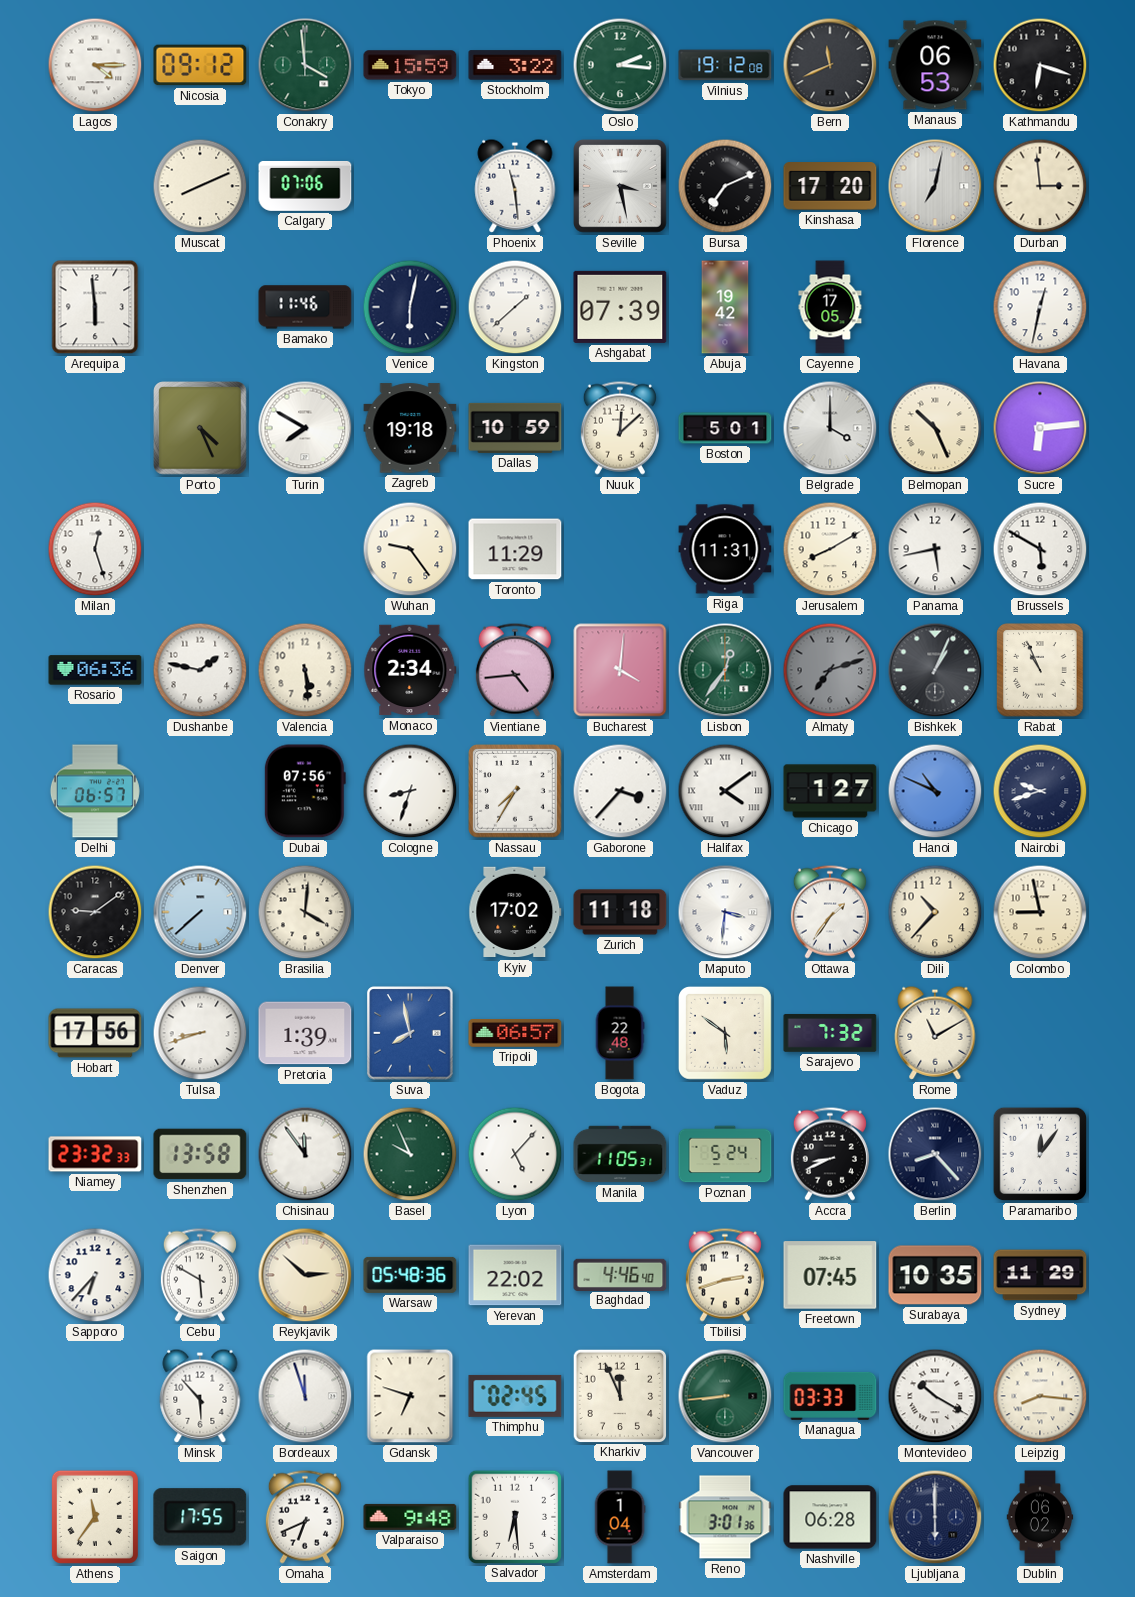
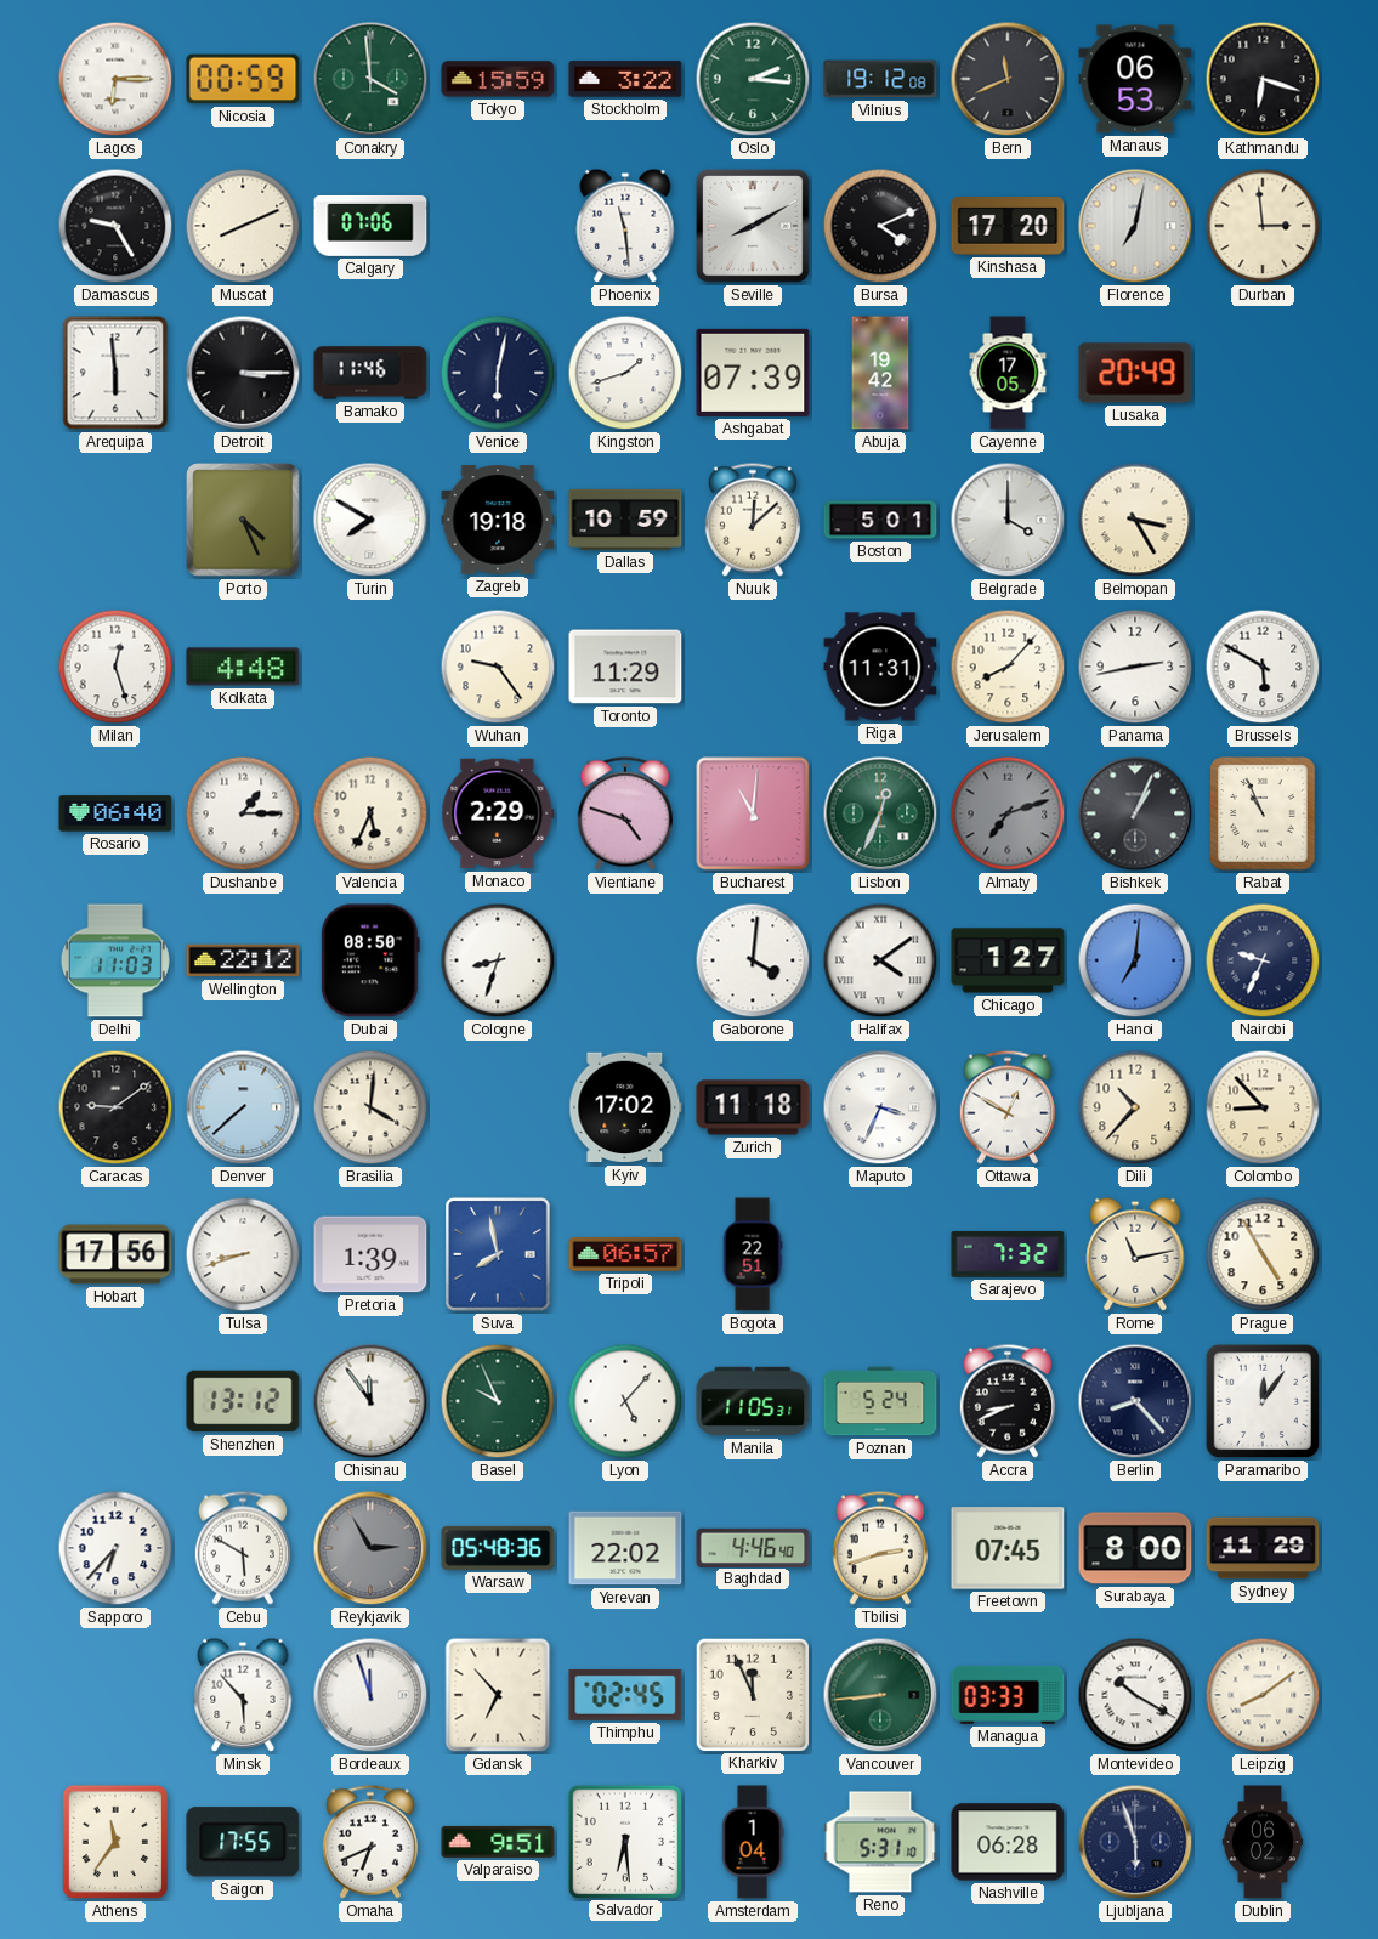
Lagos: 4:15 -> 6:15
Nicosia: 09:12 -> 00:59
Damascus: none -> 9:25
Seville: 3:28 -> 8:10
Bursa: 7:11 -> 4:11
Detroit: none -> 3:15
Kingston: 1:38 -> 1:42
Lusaka: none -> 20:49
Havana: 12:32 -> none
Belmopan: 10:26 -> 3:25
Sucre: 6:14 -> none
Kolkata: none -> 4:48
Jerusalem: 8:10 -> 8:07
Panama: 5:43 -> 2:43
Rosario: 06:36 -> 06:40
Dushanbe: 1:47 -> 1:15
Valencia: 5:29 -> 5:34
Monaco: 2:34 -> 2:29
Vientiane: 4:44 -> 4:48
Bucharest: 4:01 -> 11:01
Lisbon: 12:36 -> 12:34
Delhi: 06:57 -> 11:03
Wellington: none -> 22:12
Dubai: 07:56 -> 08:50
Nassau: 7:35 -> none
Gaborone: 3:37 -> 4:01
Hanoi: 10:49 -> 7:01
Nairobi: 9:42 -> 9:34
Maputo: 3:31 -> 3:34
Ottawa: 1:36 -> 12:50
Colombo: 8:58 -> 8:53
Bogota: 22:48 -> 22:51
Vaduz: 5:51 -> none
Rome: 11:10 -> 11:13
Prague: none -> 4:55
Niamey: 23:32 -> none
Shenzhen: 13:58 -> 13:12
Reykjavik: 2:52 -> 2:55
Reykjavik dial: cream -> grey
Surabaya: 10:35 -> 8:00
Gdansk: 6:48 -> 6:53
Leipzig: 8:16 -> 8:09
Valparaiso: 9:48 -> 9:51
Reno: 3:01 -> 5:31
Ljubljana: 6:00 -> 5:57
